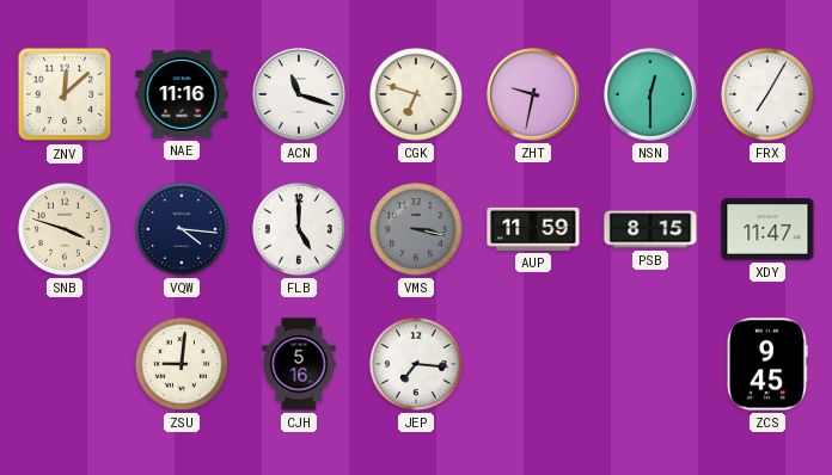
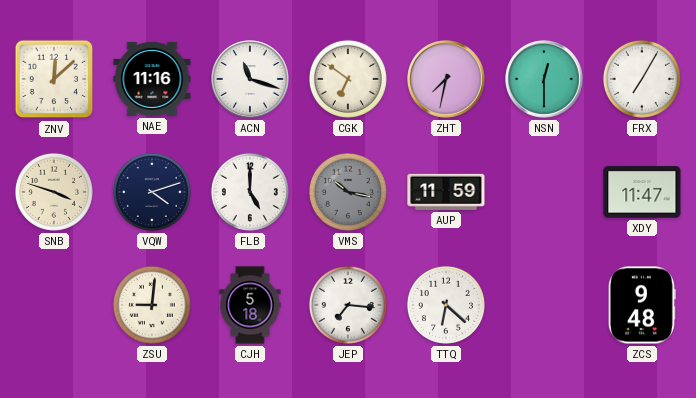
CGK: 6:48 -> 6:51
ZHT: 9:32 -> 7:32
VQW: 4:16 -> 4:12
VMS: 3:17 -> 10:17
PSB: 8:15 -> none
CJH: 5:16 -> 5:18
TTQ: none -> 6:22
ZCS: 9:45 -> 9:48
